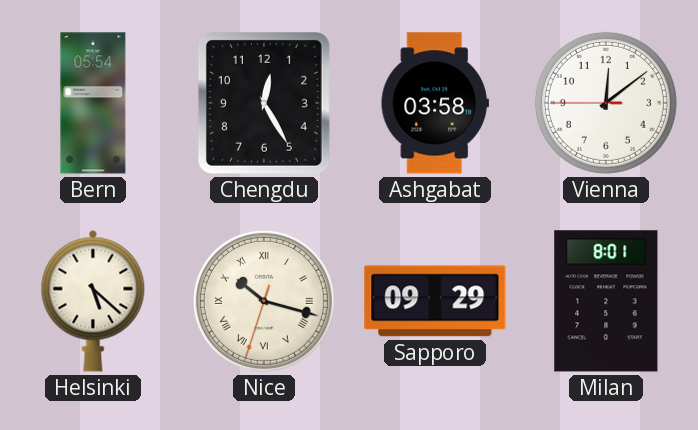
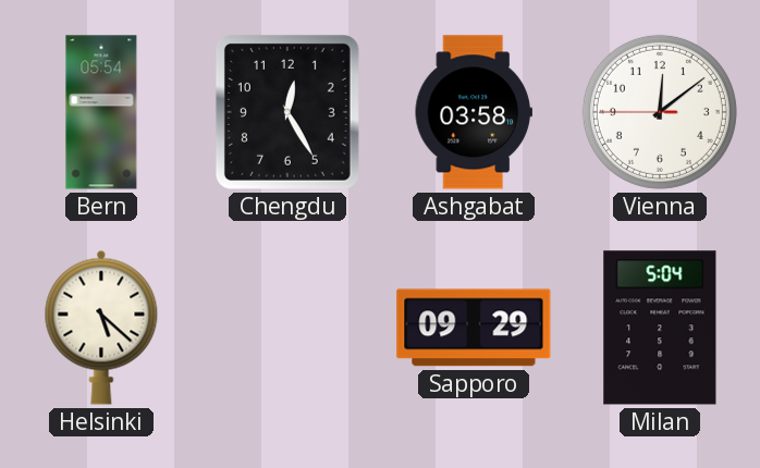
Nice: 10:17 -> none
Milan: 8:01 -> 5:04
